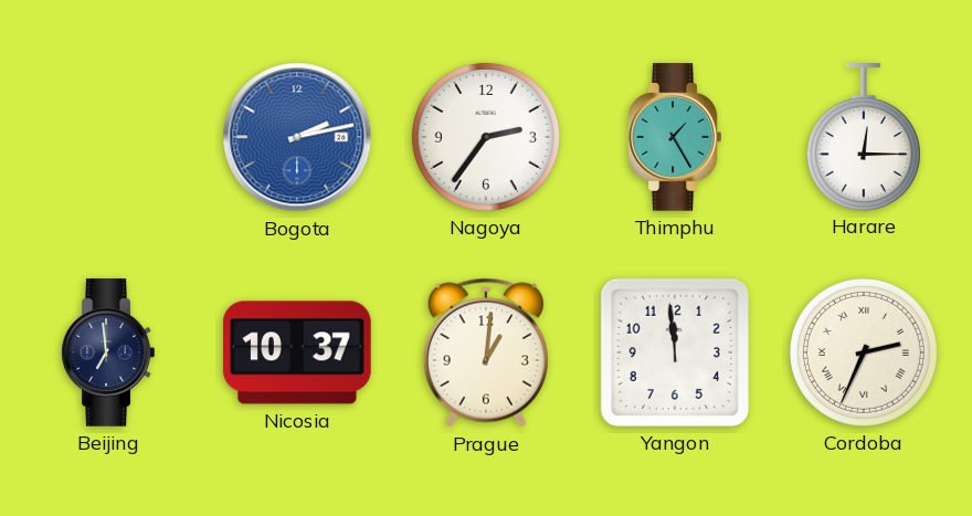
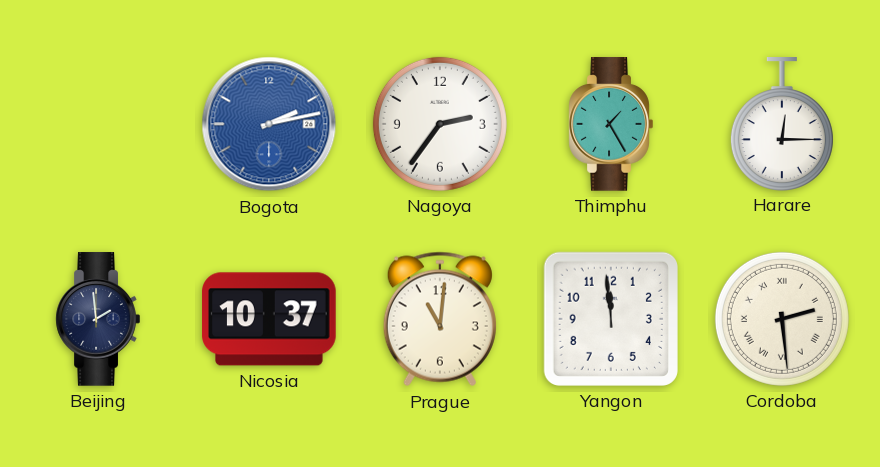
Beijing: 6:59 -> 1:59
Prague: 1:01 -> 11:01
Cordoba: 2:34 -> 2:29
